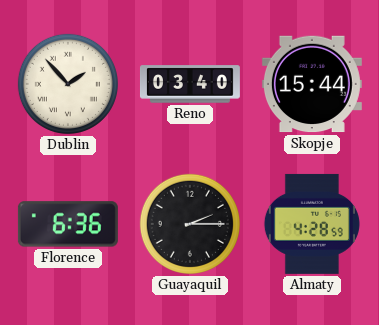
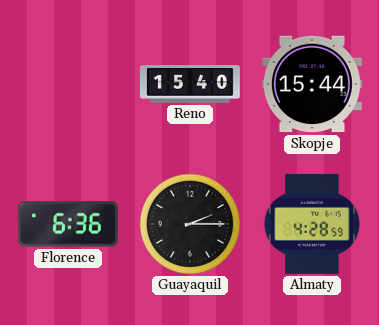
Dublin: 1:53 -> none
Reno: 03:40 -> 15:40
